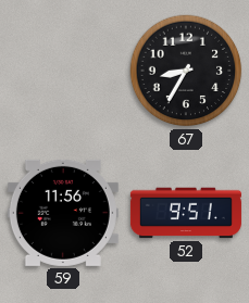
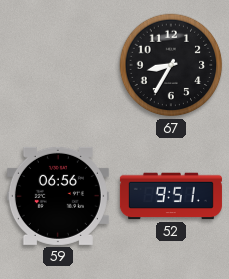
59: 11:56 -> 06:56
